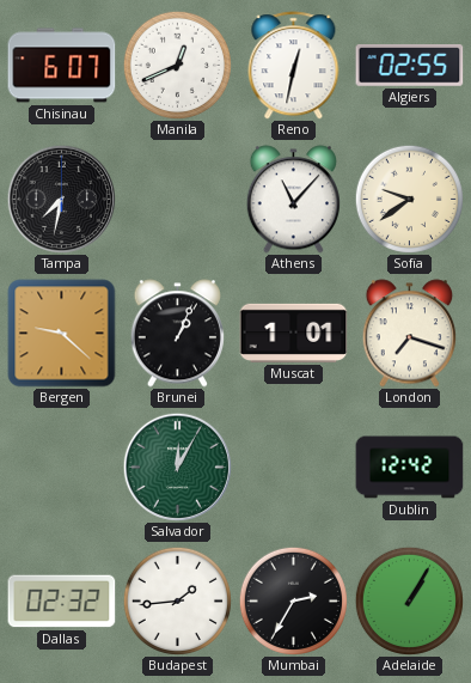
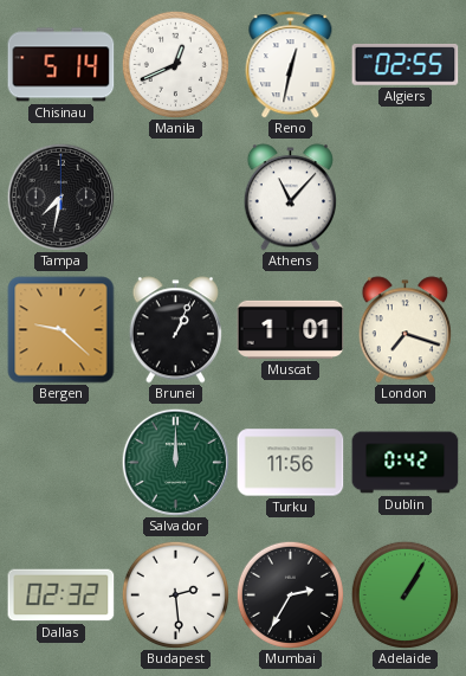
Chisinau: 6:07 -> 5:14
Sofia: 9:39 -> none
Salvador: 12:05 -> 12:00
Turku: none -> 11:56
Dublin: 12:42 -> 0:42
Budapest: 1:44 -> 2:29
